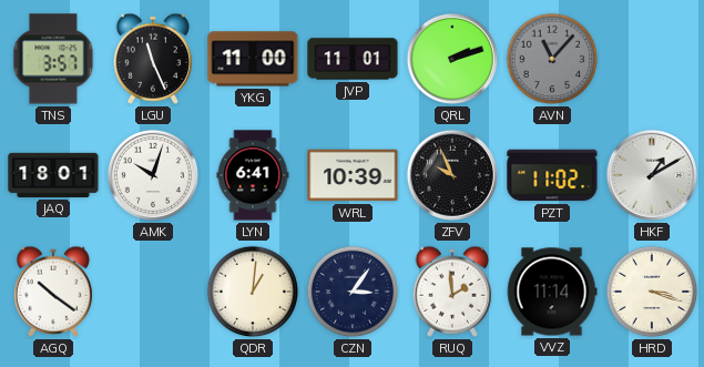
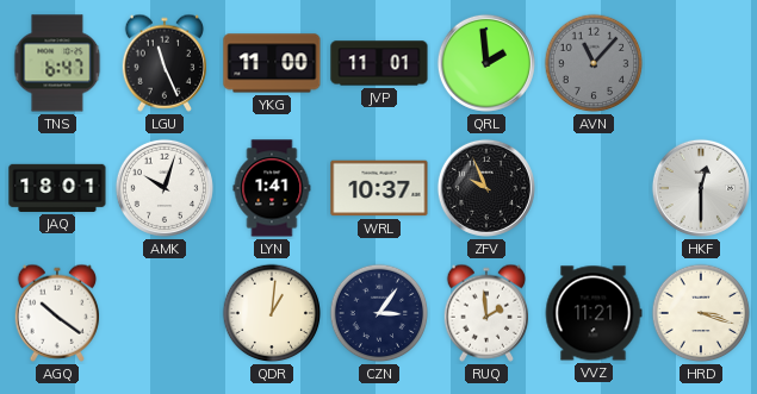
TNS: 3:57 -> 6:47
QRL: 2:12 -> 1:59
LYN: 6:41 -> 1:41
WRL: 10:39 -> 10:37
PZT: 11:02 -> none
HKF: 1:10 -> 12:30
VVZ: 11:14 -> 11:21
